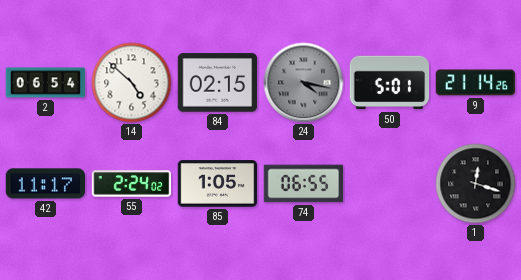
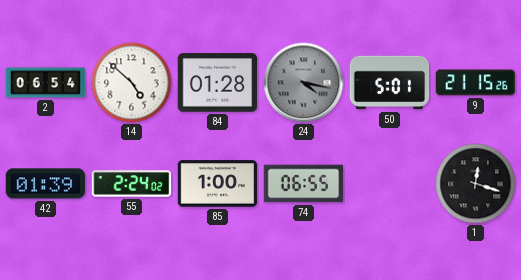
84: 02:15 -> 01:28
9: 21:14 -> 21:15
42: 11:17 -> 01:39
85: 1:05 -> 1:00
